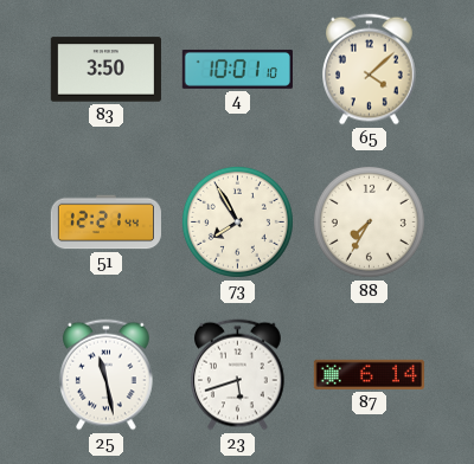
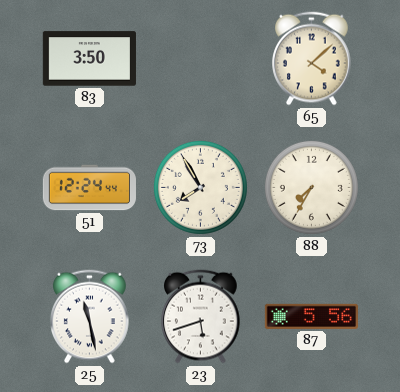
4: 10:01 -> none
51: 12:21 -> 12:24
87: 6:14 -> 5:56
